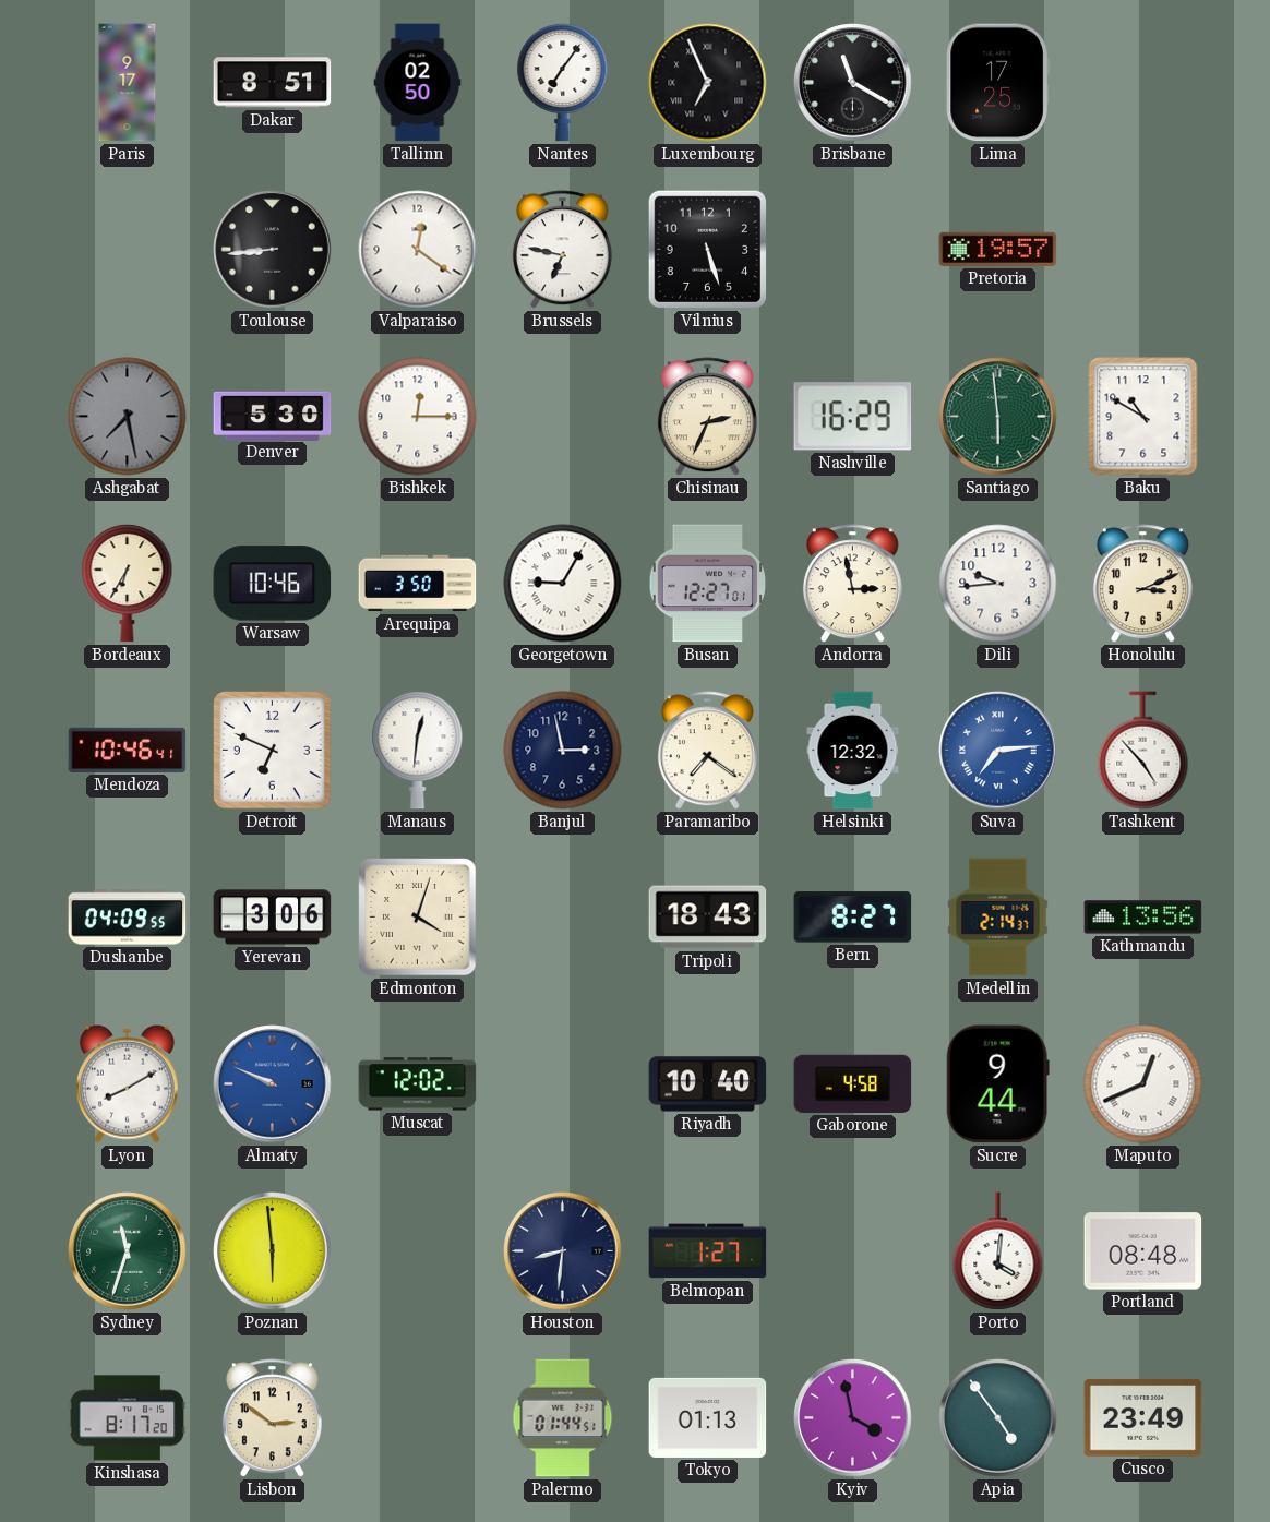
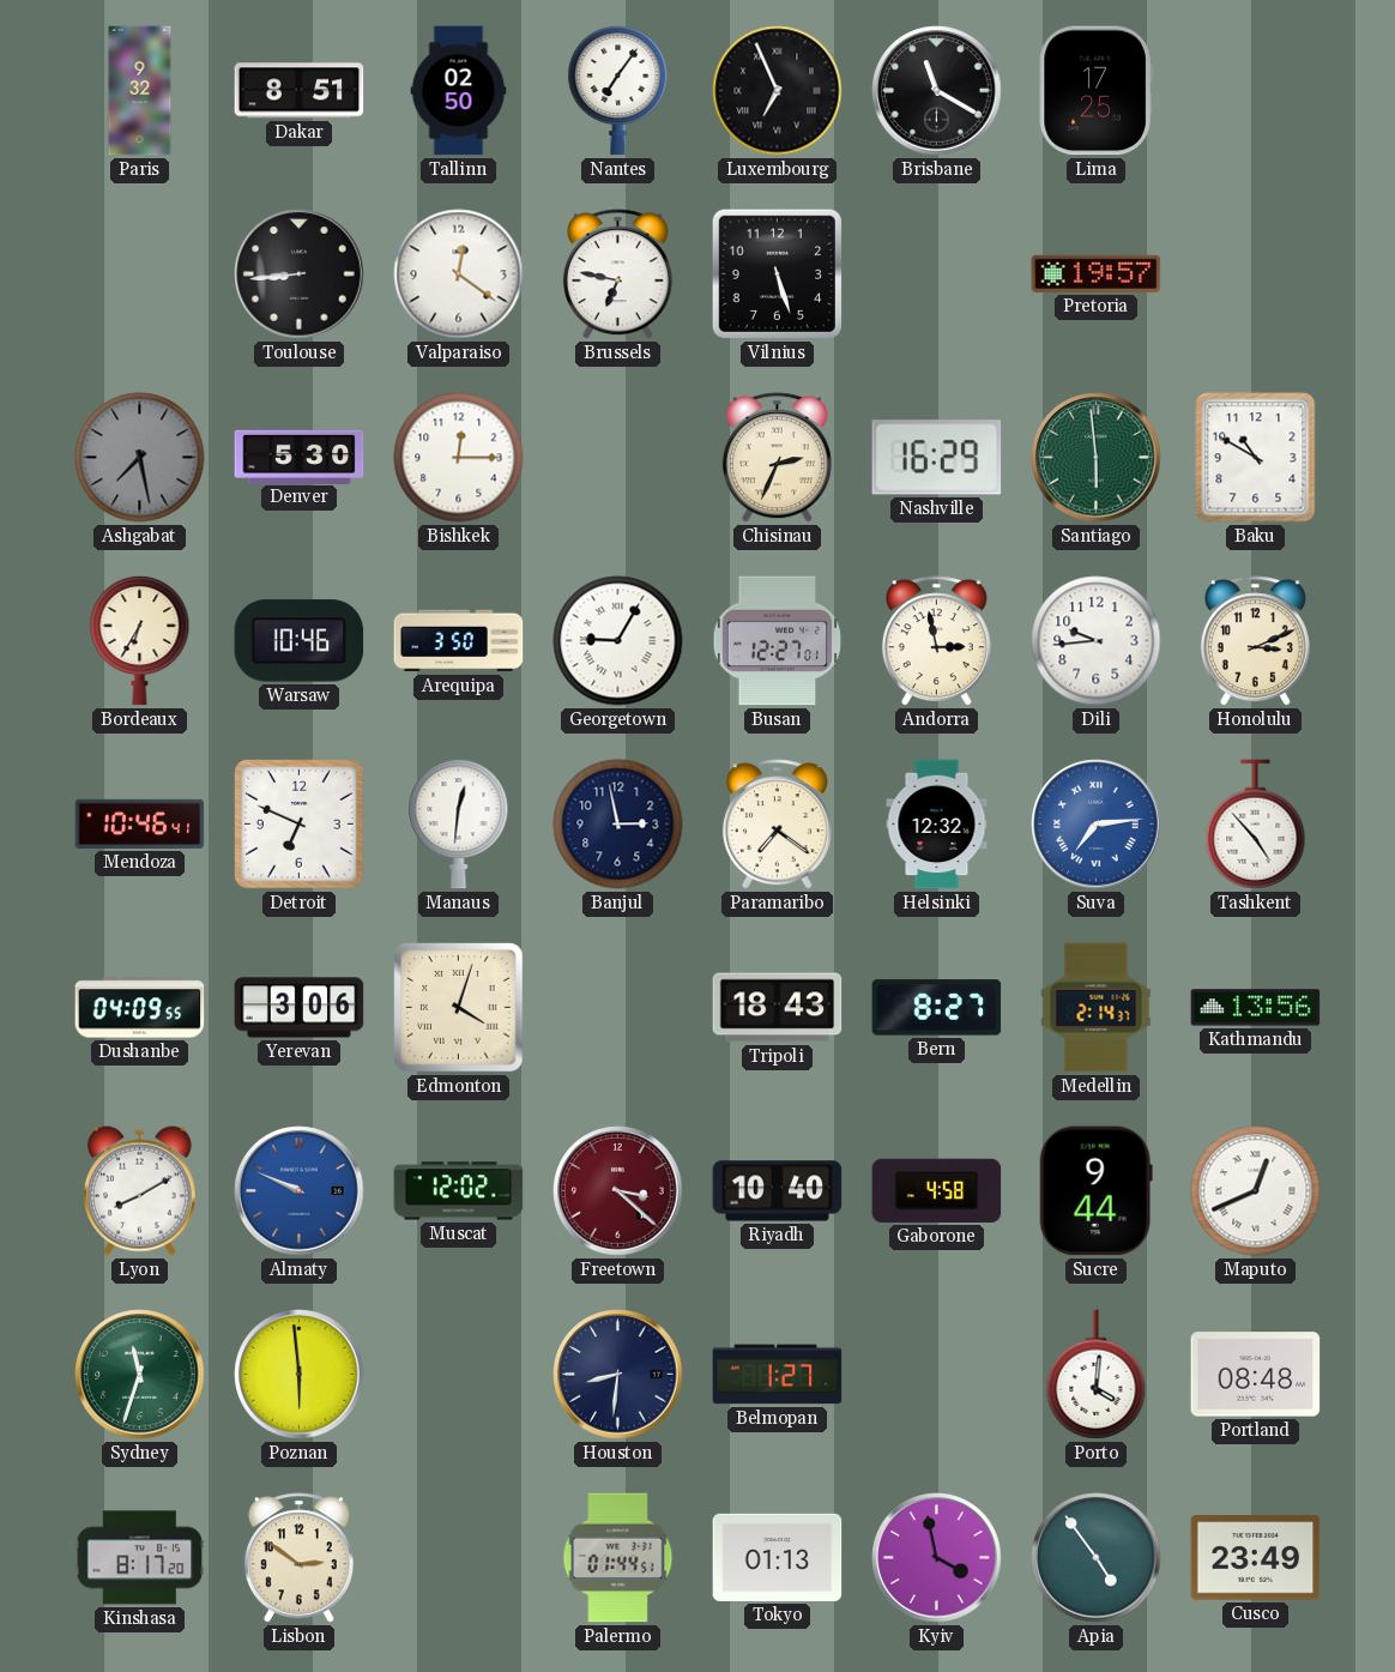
Paris: 9:17 -> 9:32
Freetown: none -> 3:22
